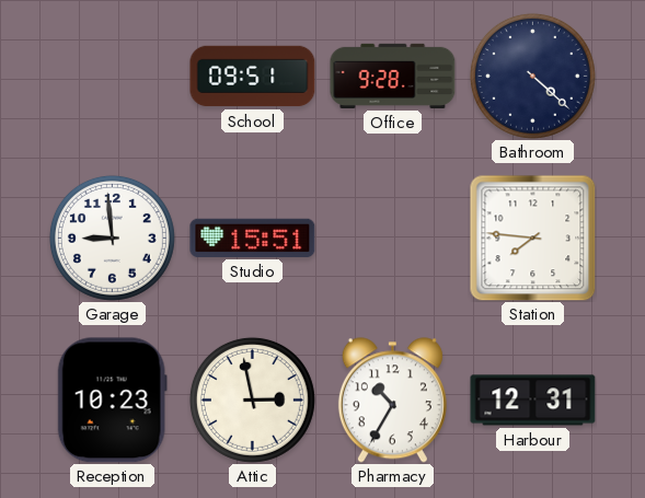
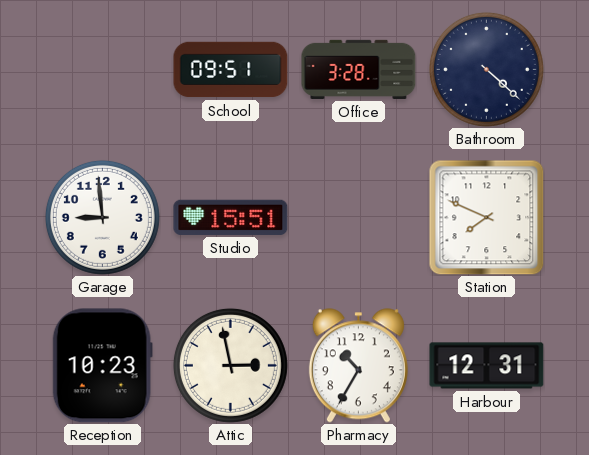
Office: 9:28 -> 3:28
Station: 7:46 -> 7:49
